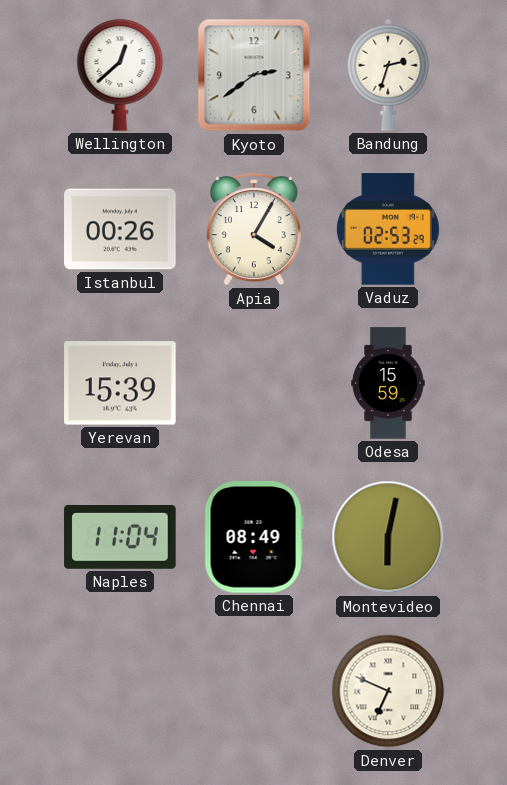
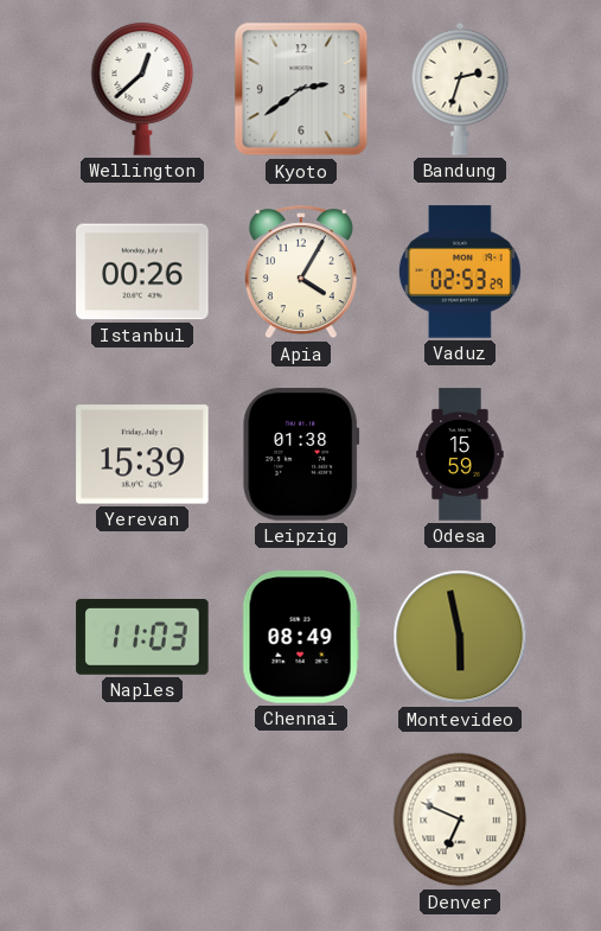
Leipzig: none -> 01:38
Naples: 11:04 -> 11:03
Montevideo: 6:02 -> 5:58
